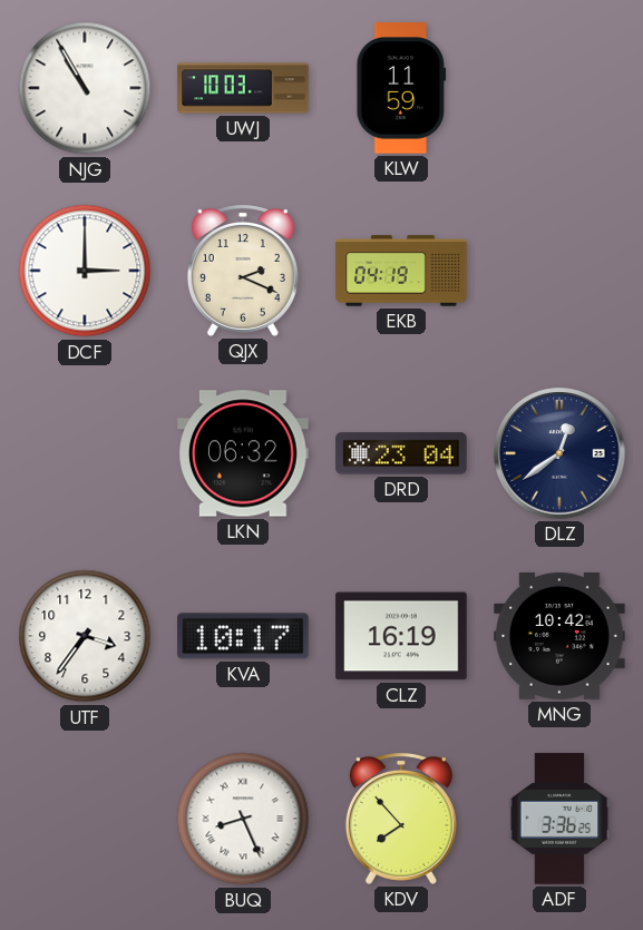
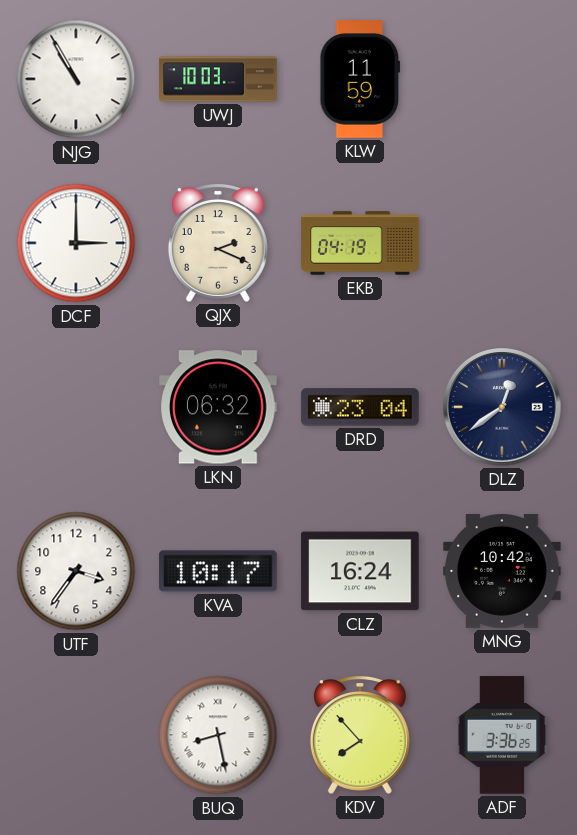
CLZ: 16:19 -> 16:24
BUQ: 8:26 -> 8:28
